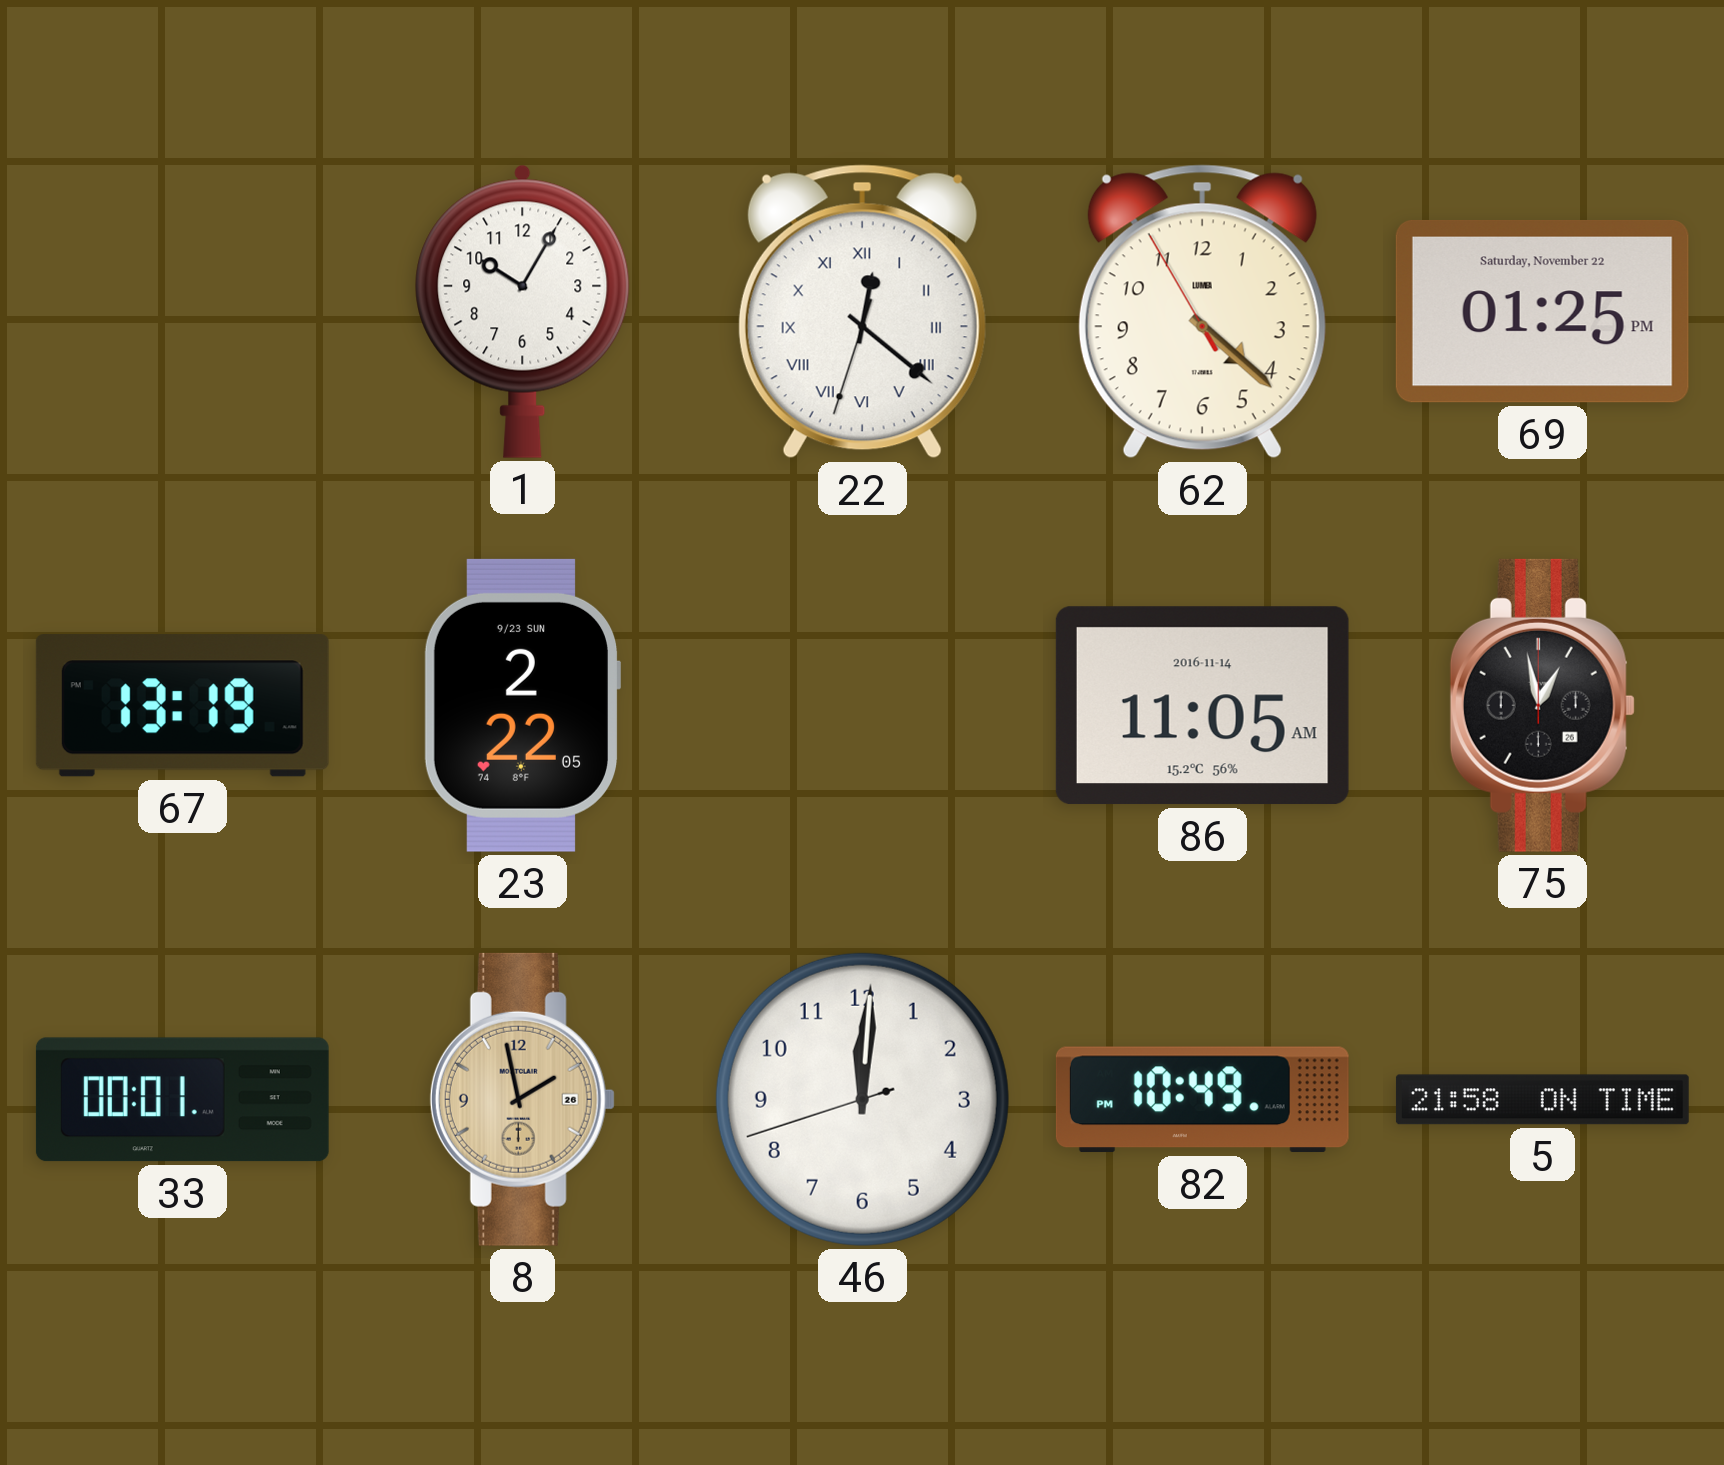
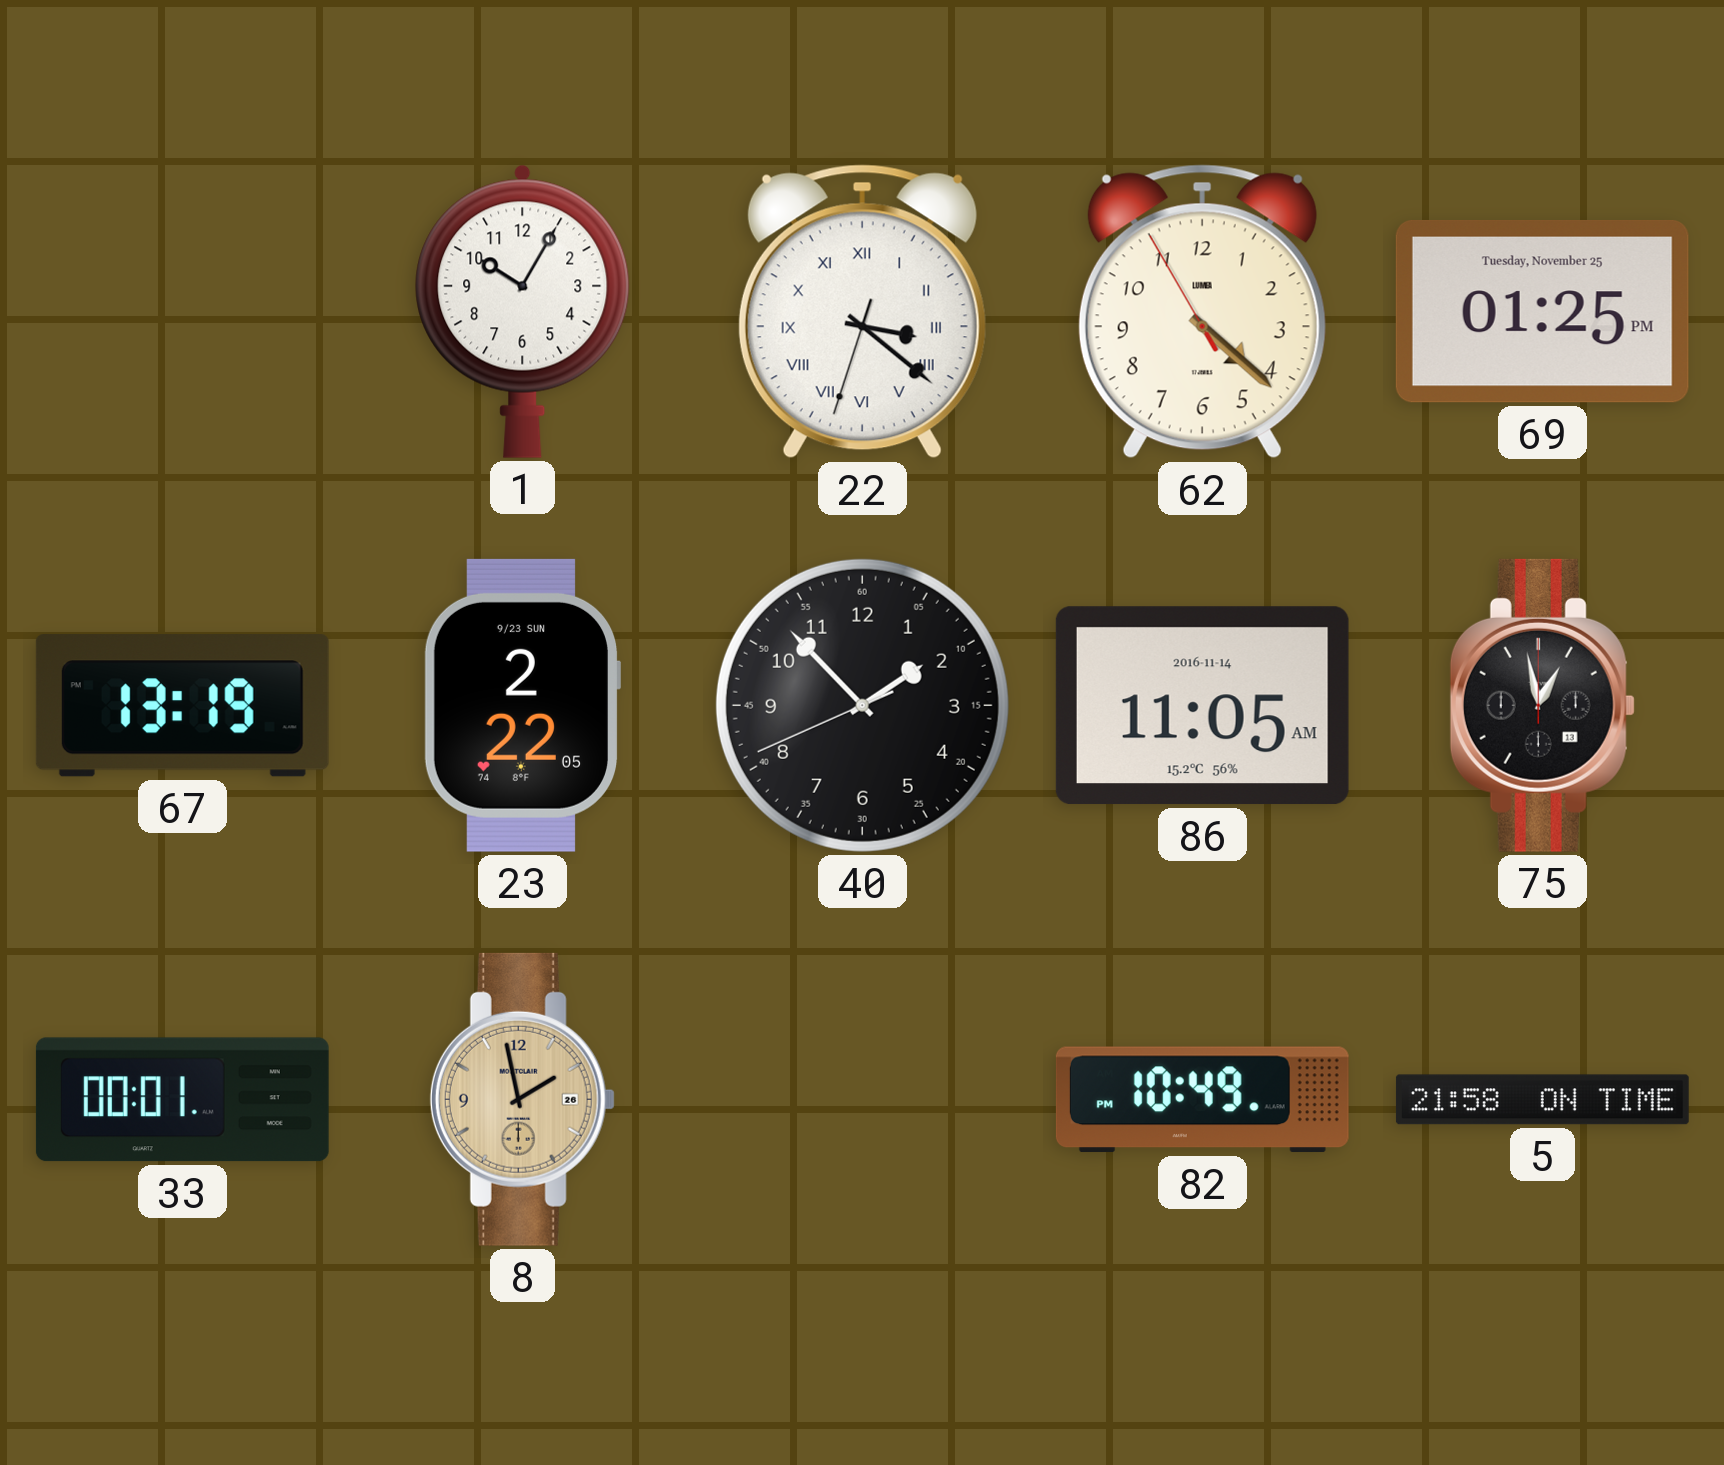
22: 12:21 -> 3:21
69 date: Saturday, November 22 -> Tuesday, November 25
40: none -> 1:52
75 date: 26 -> 13
46: 12:00 -> none
